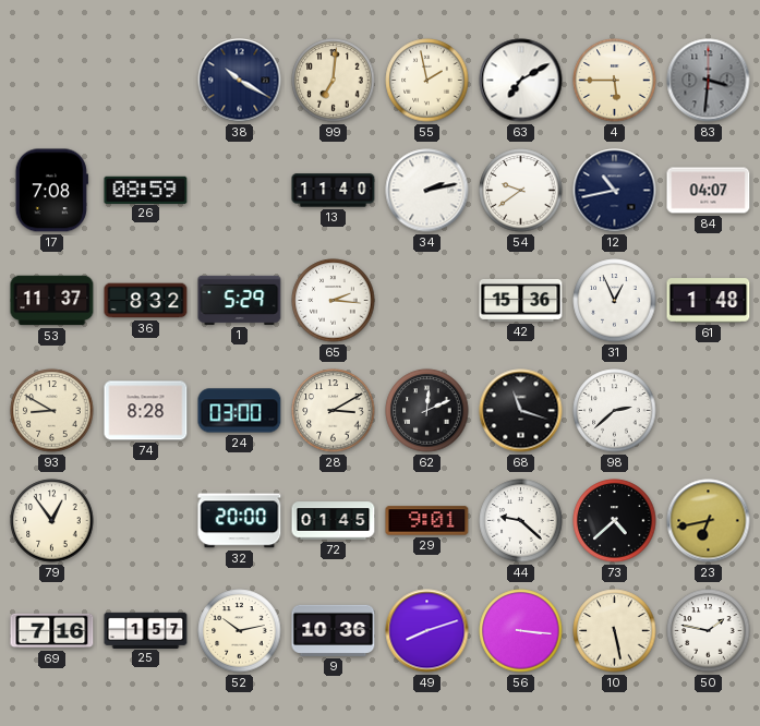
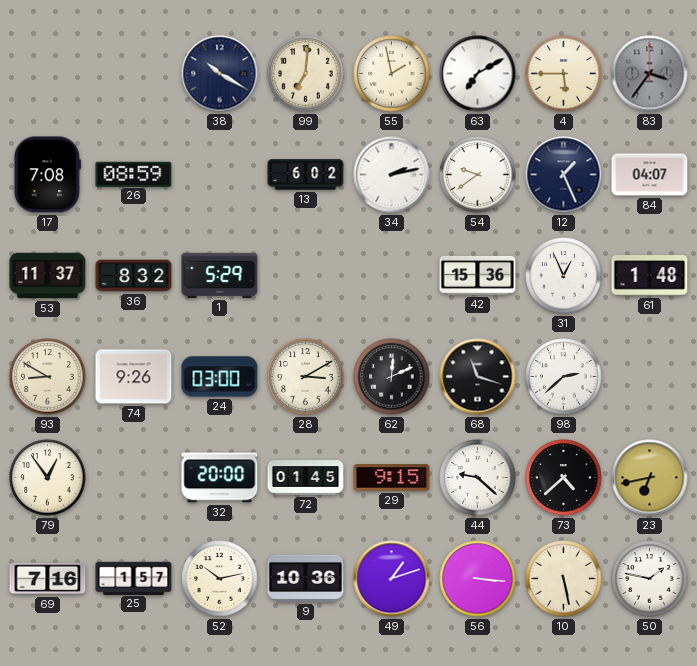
83: 3:31 -> 3:36
13: 11:40 -> 6:02
12: 10:43 -> 1:26
65: 2:16 -> none
74: 8:28 -> 9:26
29: 9:01 -> 9:15
49: 8:12 -> 1:12
